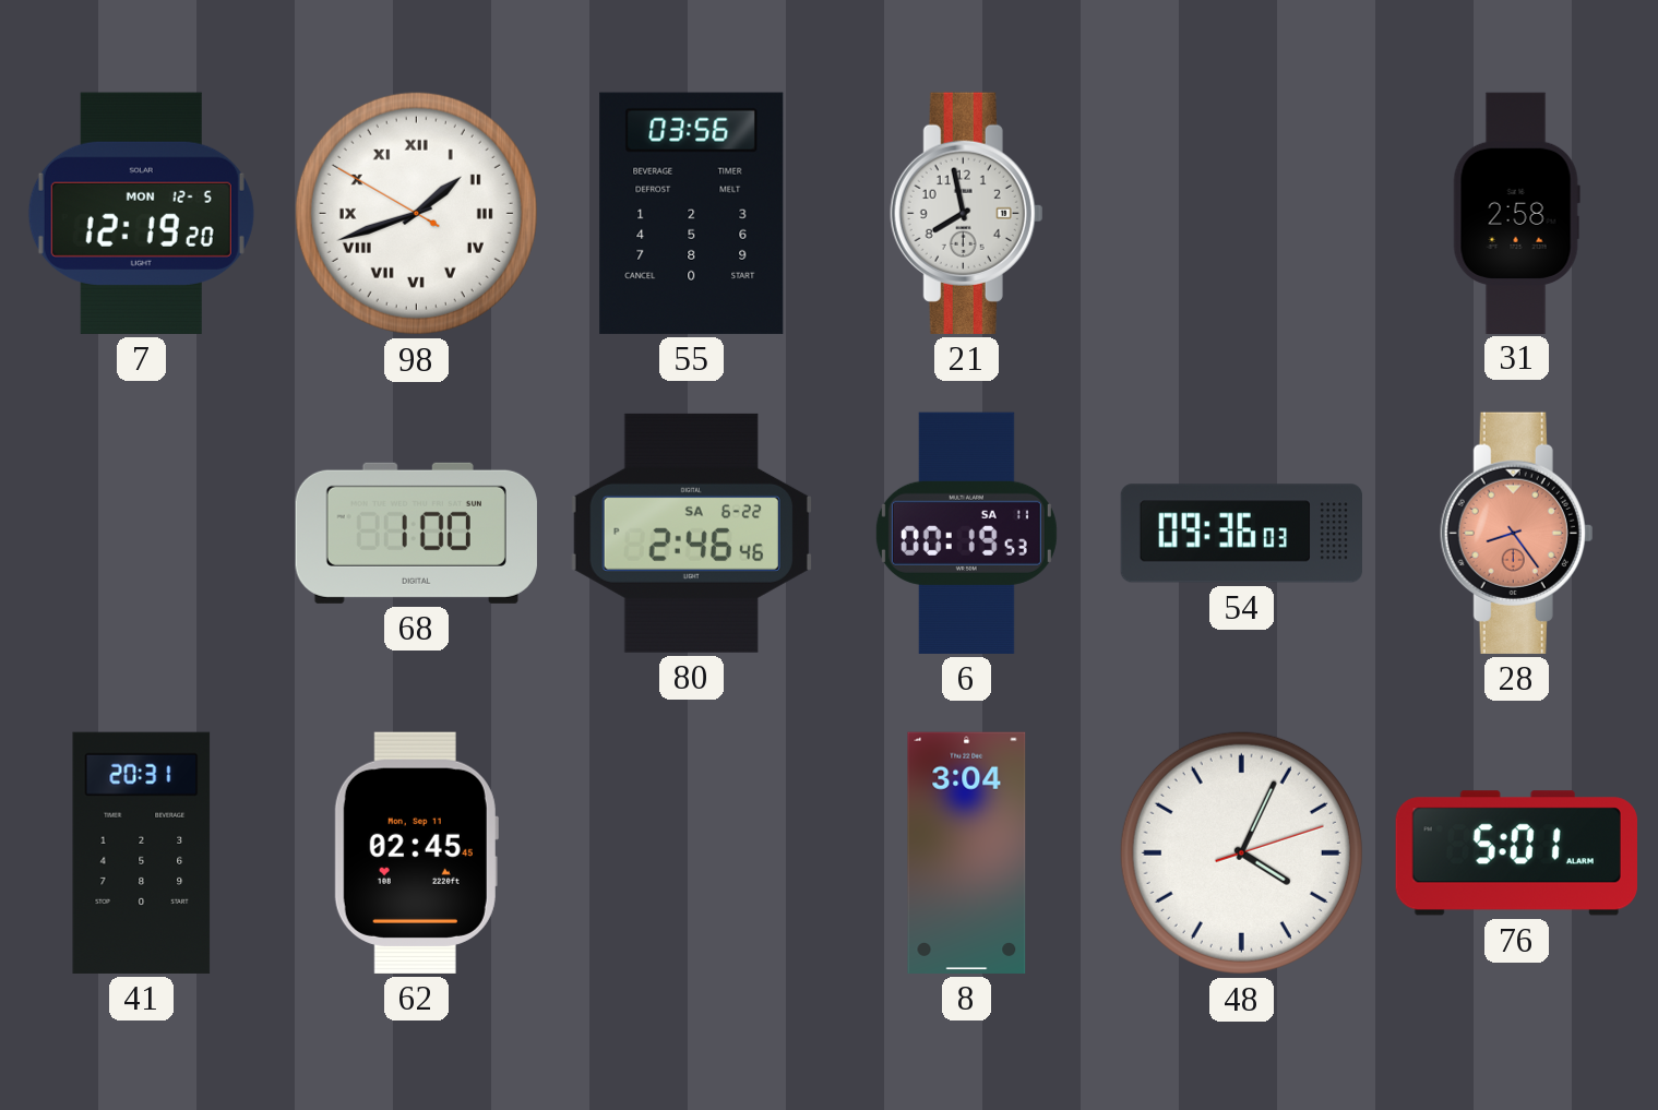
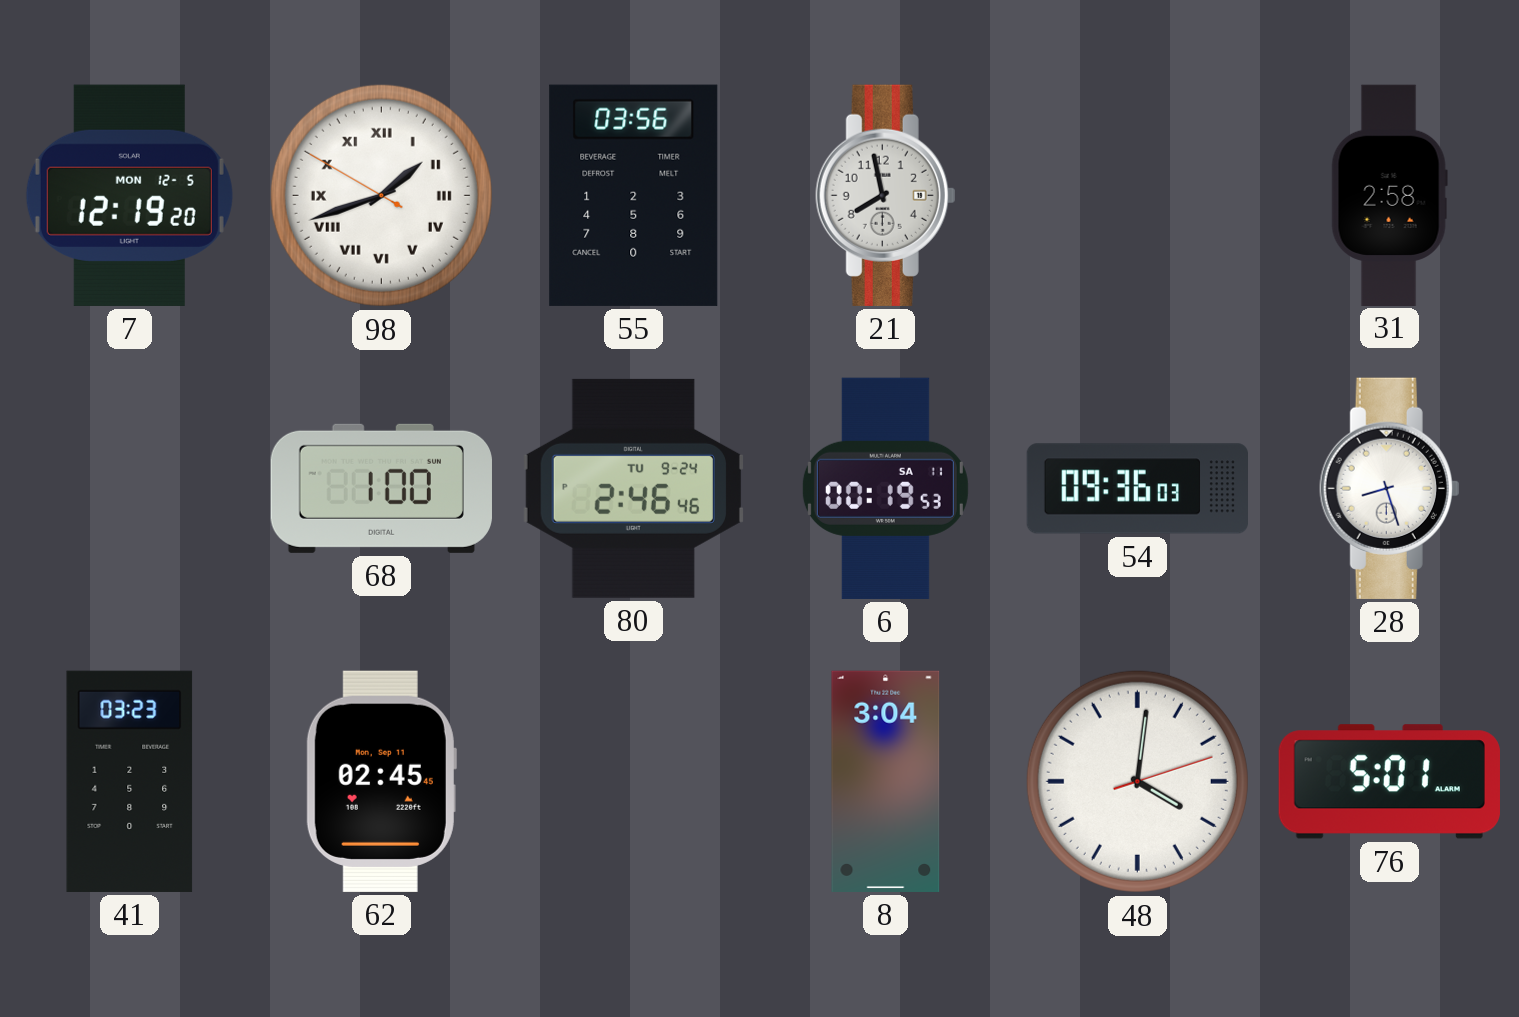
80 date: SA 6-22 -> TU 9-24
28: 8:24 -> 8:27
28 dial: salmon -> white
41: 20:31 -> 03:23
48: 4:04 -> 4:01
